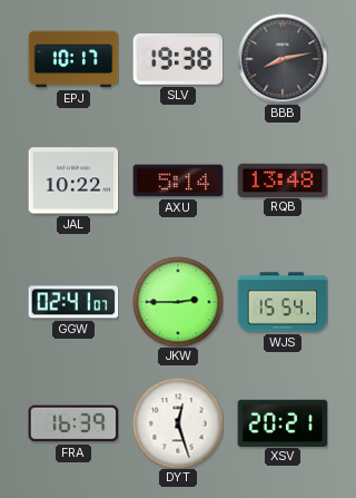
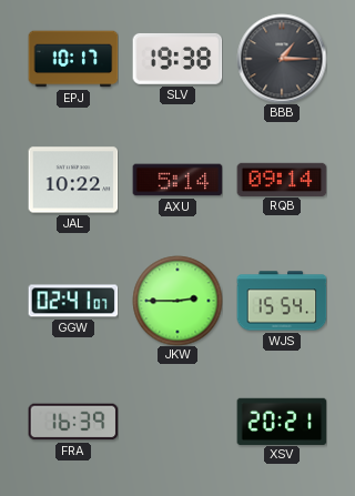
BBB: 8:13 -> 1:15
RQB: 13:48 -> 09:14
DYT: 12:27 -> none
